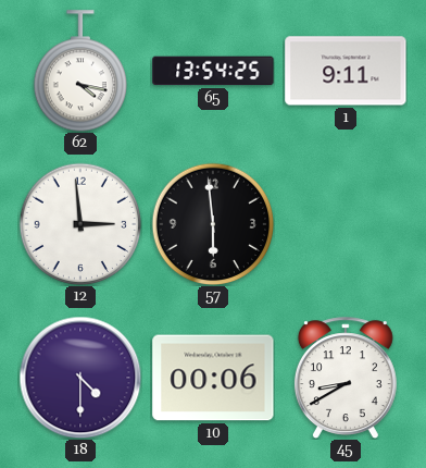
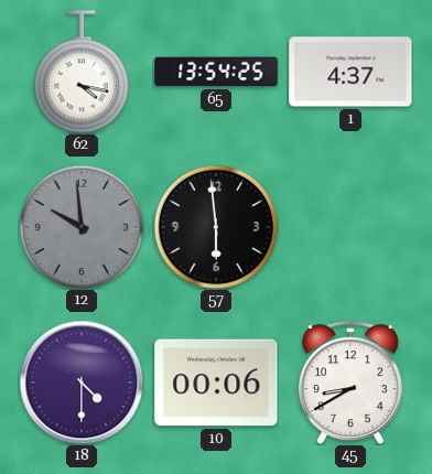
1: 9:11 -> 4:37
12: 2:59 -> 9:59
12 dial: white -> grey
